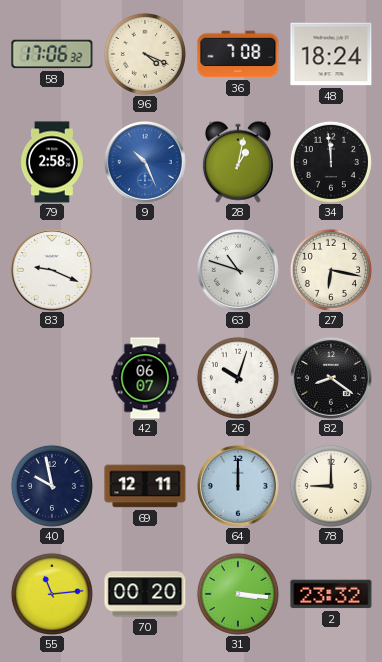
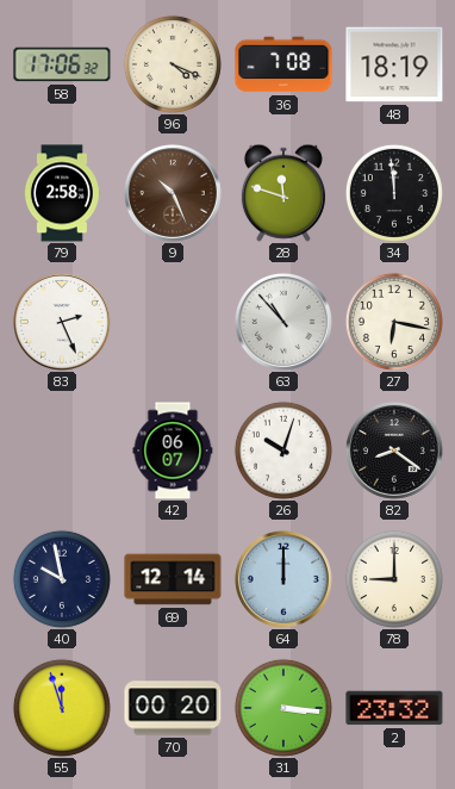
48: 18:24 -> 18:19
9 dial: blue -> brown
28: 1:02 -> 11:48
83: 9:19 -> 2:26
63: 10:48 -> 10:53
69: 12:11 -> 12:14
55: 11:14 -> 11:57
